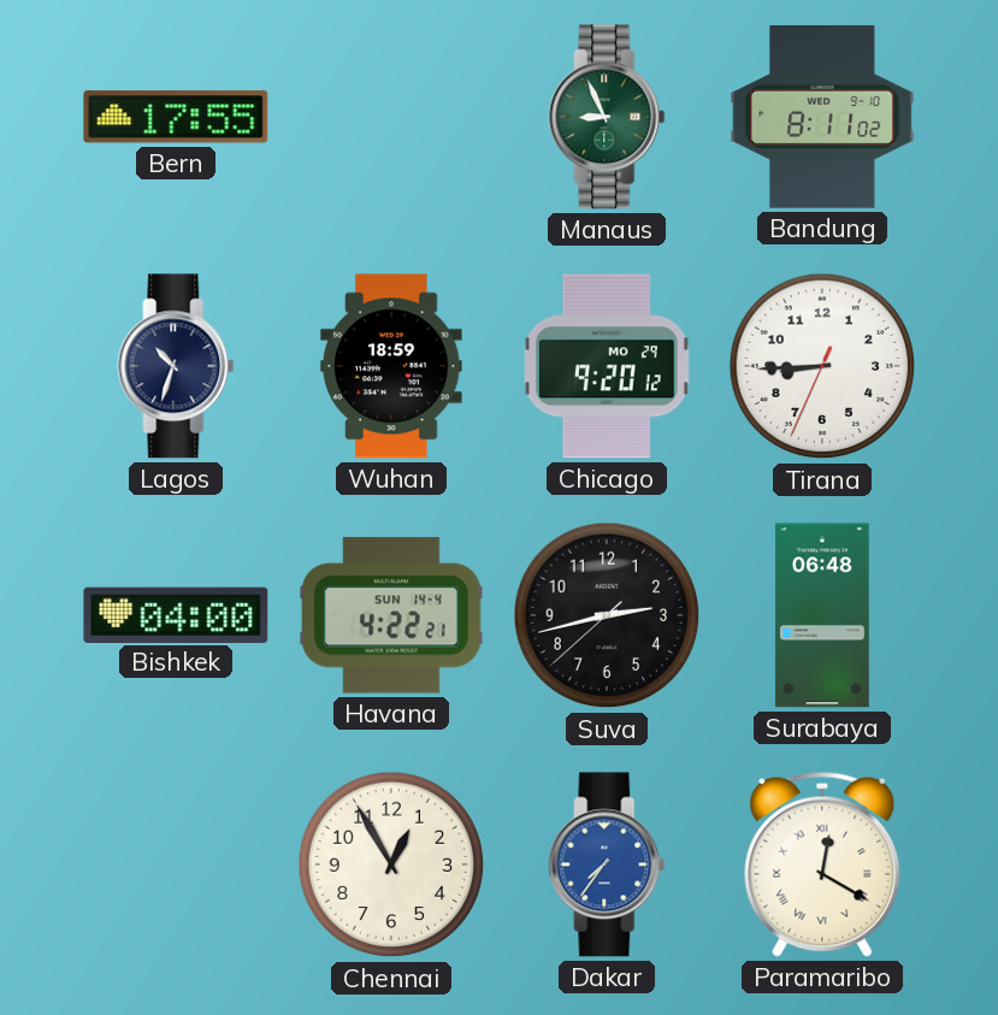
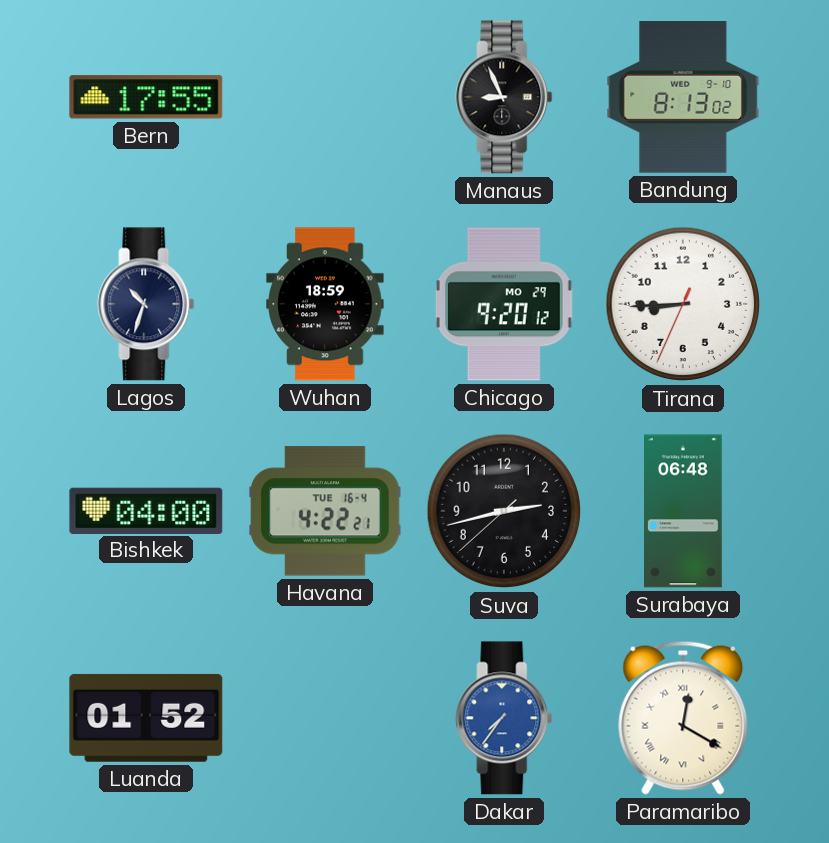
Manaus dial: green -> black
Bandung: 8:11 -> 8:13
Havana date: SUN 14-4 -> TUE 16-4
Luanda: none -> 01:52
Chennai: 12:55 -> none
